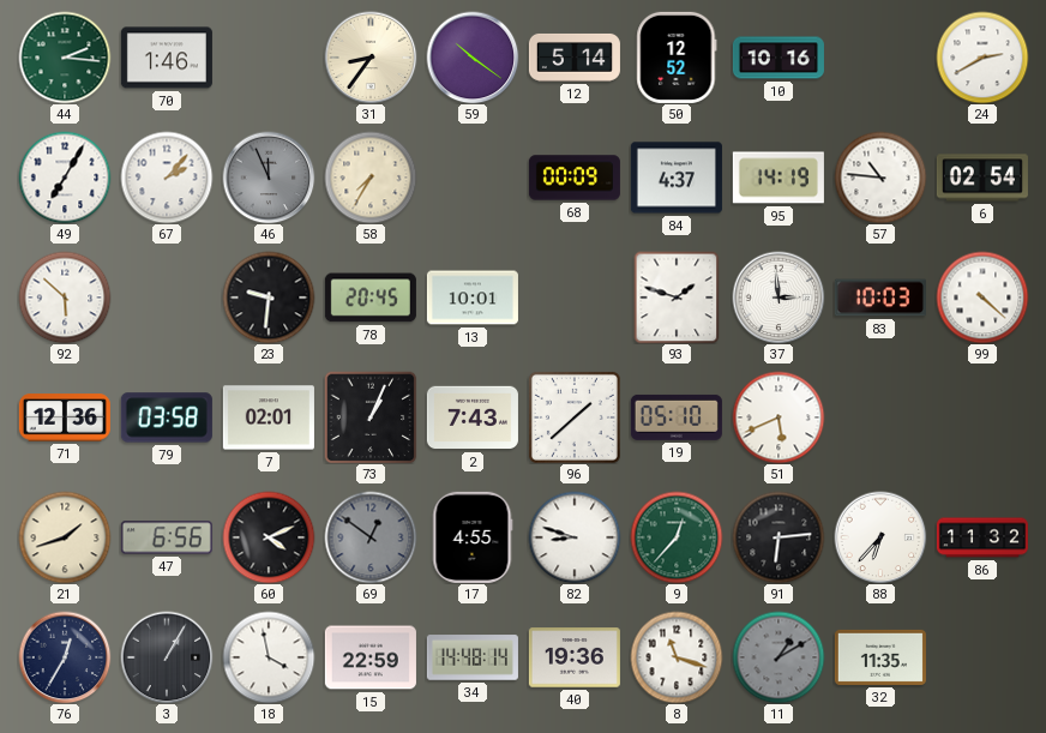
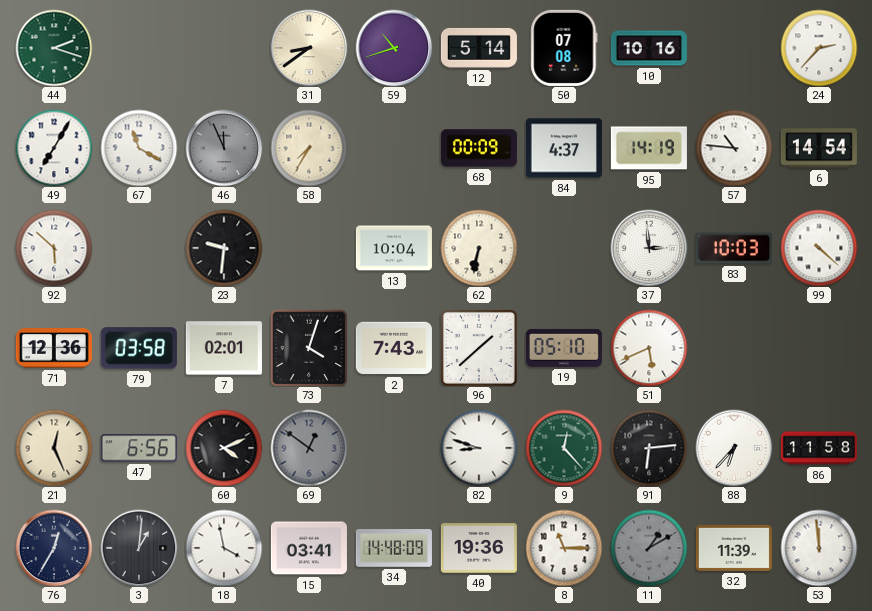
44: 2:16 -> 2:18
70: 1:46 -> none
31: 8:36 -> 8:39
59: 10:21 -> 10:42
50: 12:52 -> 07:08
24: 2:40 -> 2:37
67: 2:07 -> 11:20
6: 02:54 -> 14:54
78: 20:45 -> none
13: 10:01 -> 10:04
62: none -> 6:32
93: 1:48 -> none
73: 1:04 -> 4:03
21: 1:42 -> 12:26
17: 4:55 -> none
9: 12:37 -> 12:23
86: 11:32 -> 11:58
3: 1:05 -> 1:01
15: 22:59 -> 03:41
34: 14:48:14 -> 14:48:09
8: 11:18 -> 11:15
32: 11:35 -> 11:39
53: none -> 11:59
